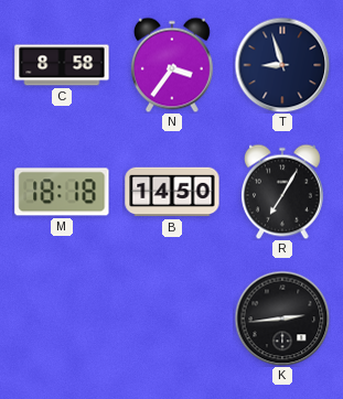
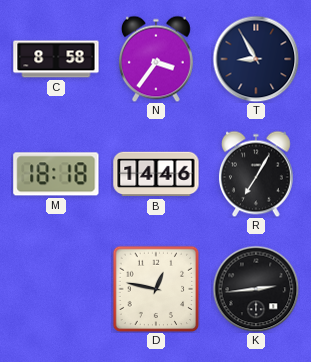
T: 8:57 -> 8:55
B: 14:50 -> 14:46
D: none -> 12:47
